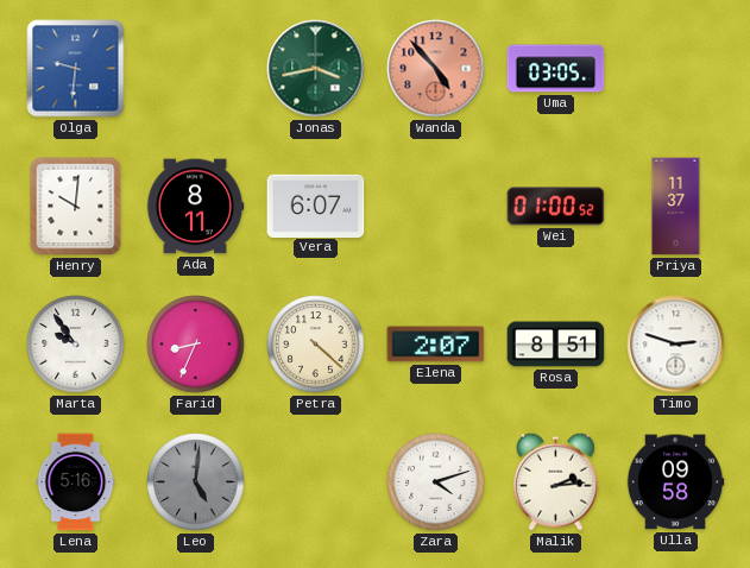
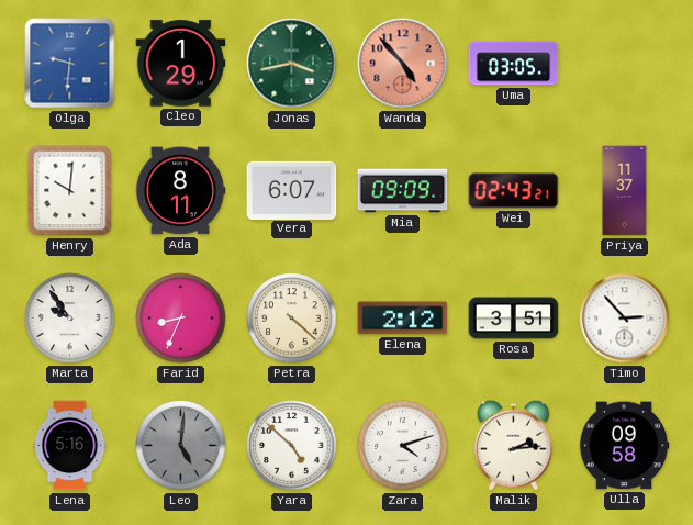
Cleo: none -> 1:29
Mia: none -> 09:09
Wei: 01:00 -> 02:43
Elena: 2:07 -> 2:12
Rosa: 8:51 -> 3:51
Timo: 2:48 -> 2:53
Yara: none -> 4:52
